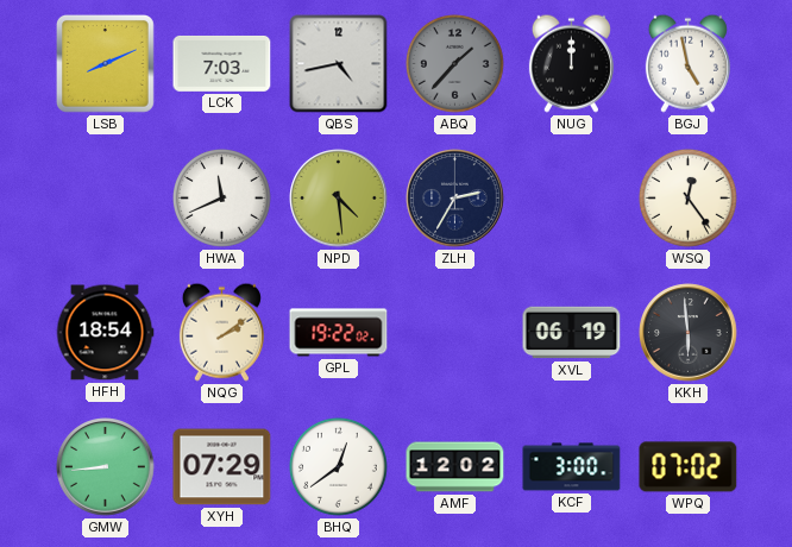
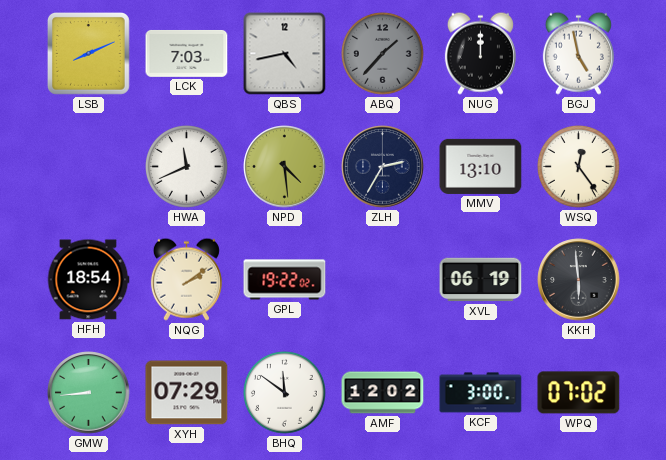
MMV: none -> 13:10
BHQ: 12:39 -> 11:51
